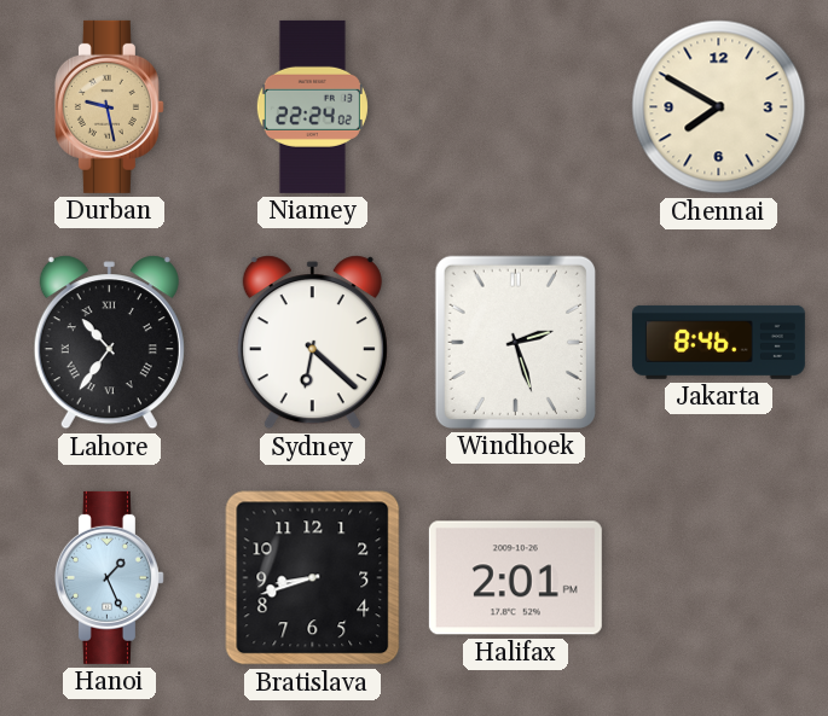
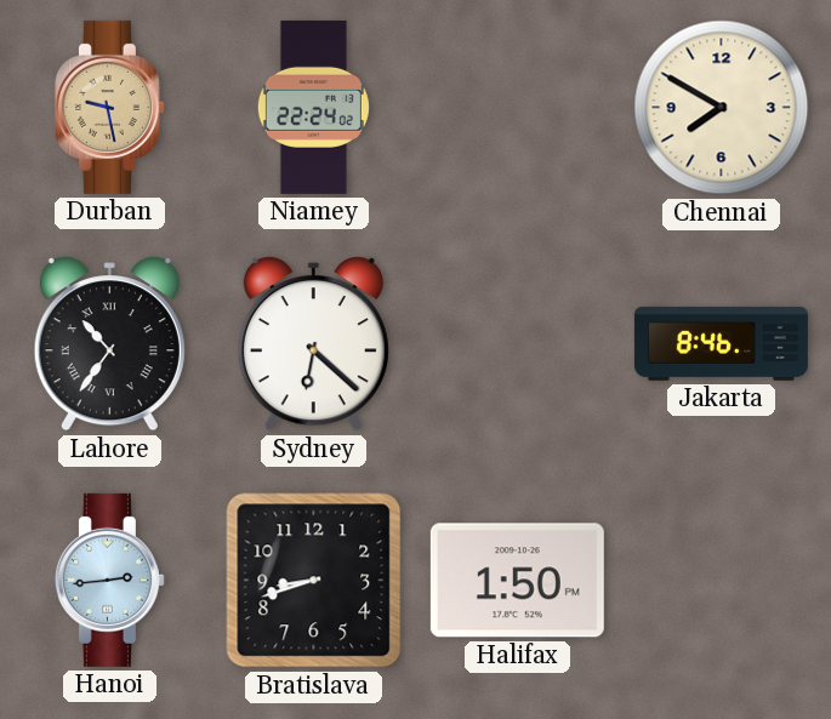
Windhoek: 2:27 -> none
Hanoi: 1:26 -> 2:44
Halifax: 2:01 -> 1:50
